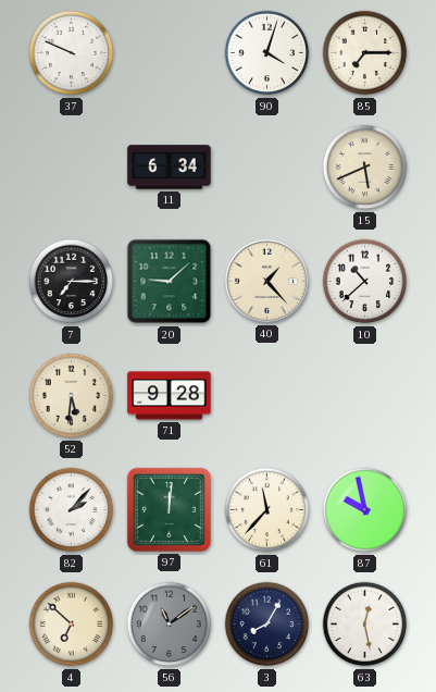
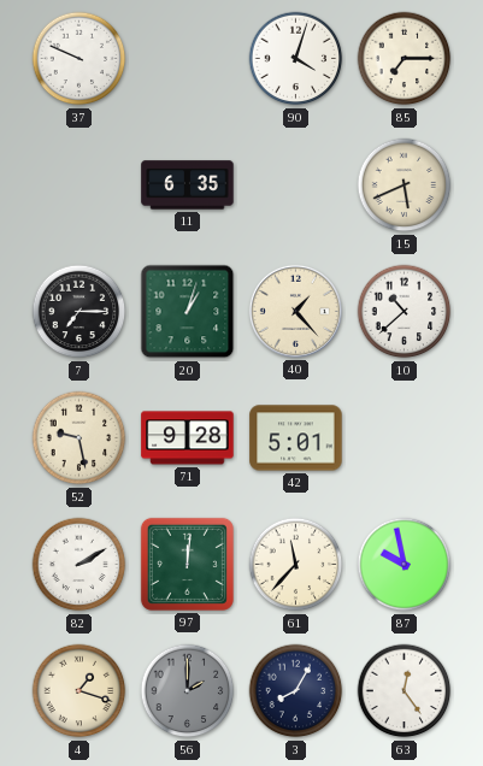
11: 6:34 -> 6:35
20: 9:08 -> 1:03
52: 5:31 -> 9:28
42: none -> 5:01
82: 2:07 -> 2:10
4: 6:52 -> 1:18
56: 11:09 -> 2:00
63: 12:28 -> 12:24
